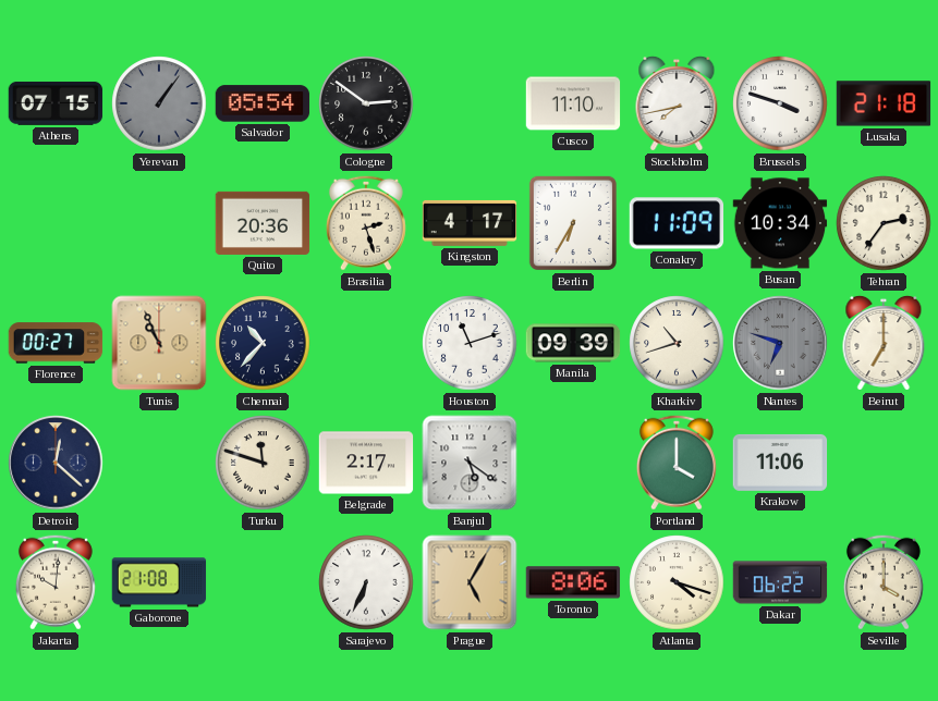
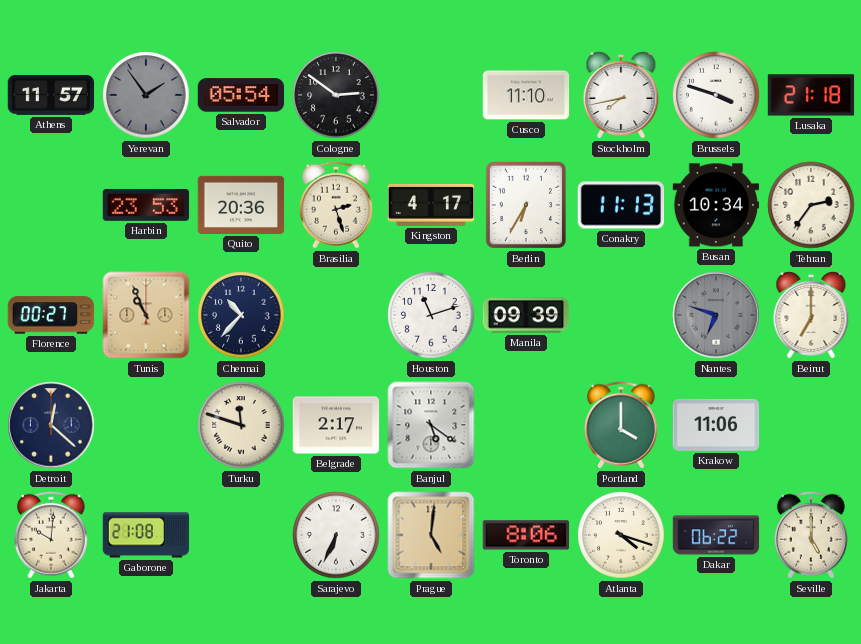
Athens: 07:15 -> 11:57
Yerevan: 1:06 -> 1:54
Harbin: none -> 23:53
Conakry: 11:09 -> 11:13
Kharkiv: 10:42 -> none
Prague: 5:05 -> 5:01
Seville: 4:00 -> 5:00
